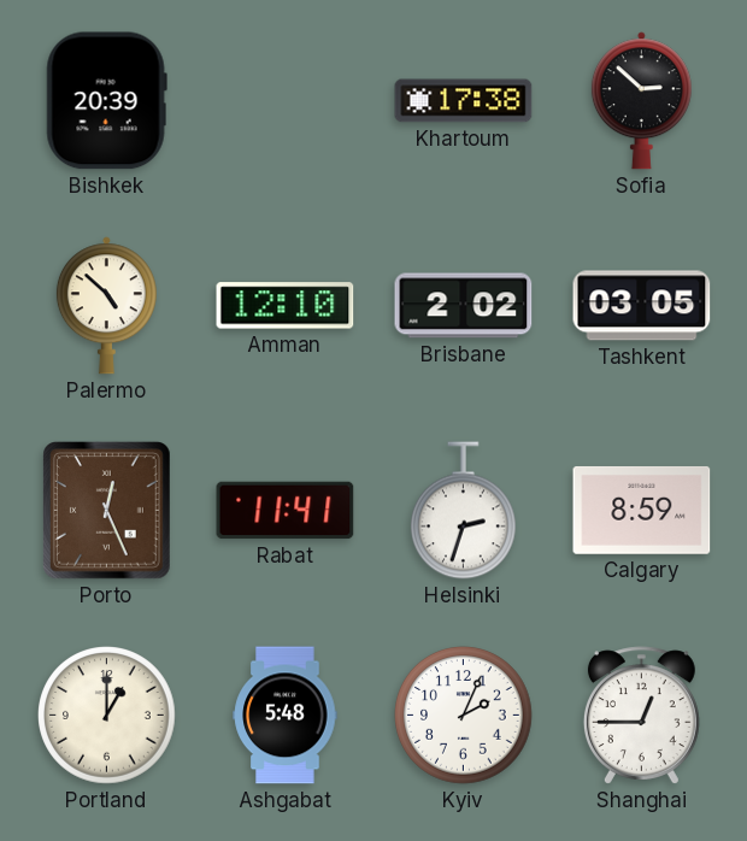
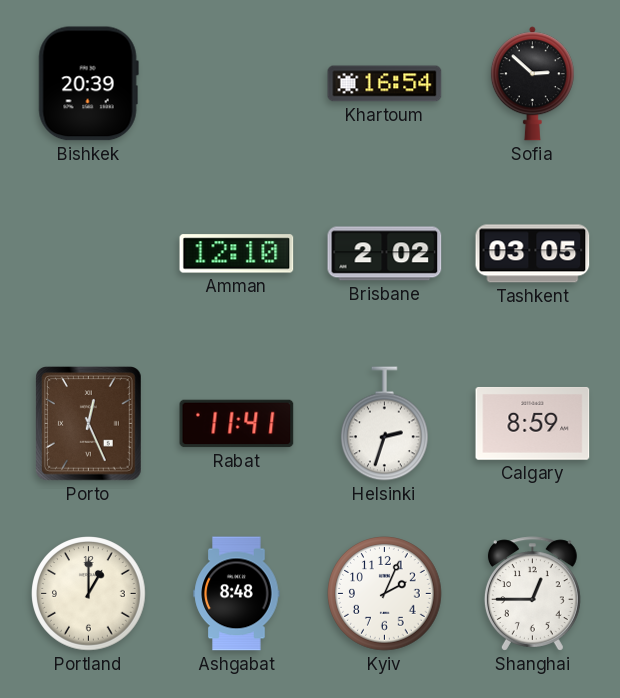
Khartoum: 17:38 -> 16:54
Palermo: 4:52 -> none
Ashgabat: 5:48 -> 8:48
